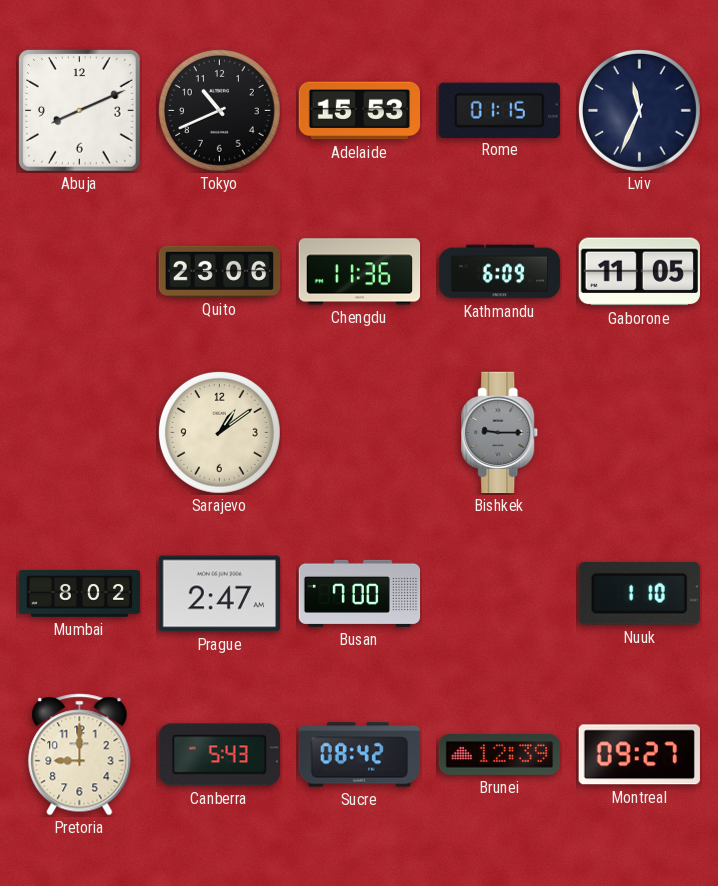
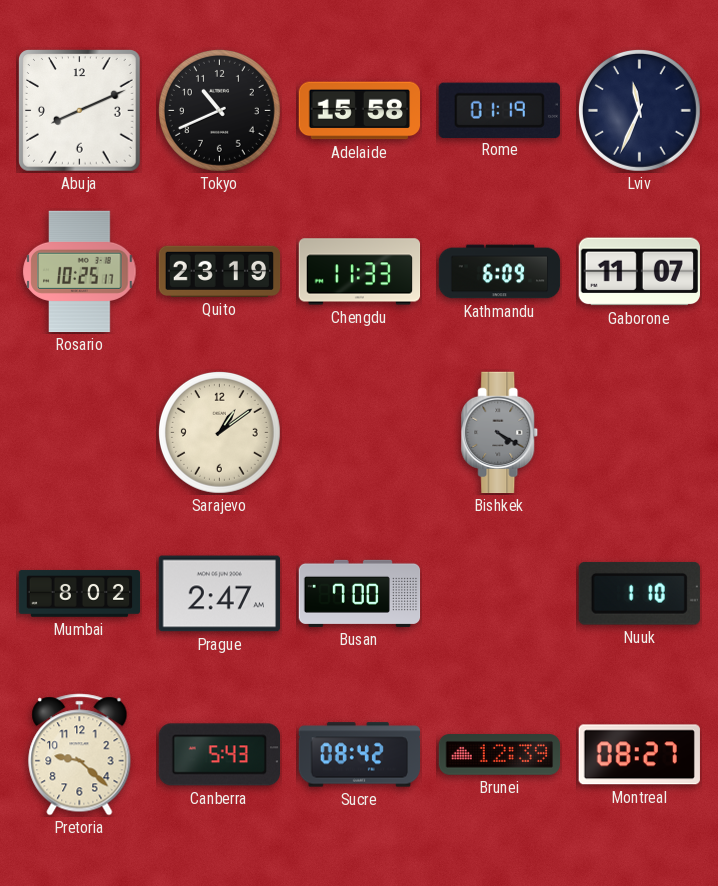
Adelaide: 15:53 -> 15:58
Rome: 01:15 -> 01:19
Rosario: none -> 10:25
Quito: 23:06 -> 23:19
Chengdu: 11:36 -> 11:33
Gaborone: 11:05 -> 11:07
Bishkek: 9:15 -> 4:20
Pretoria: 9:00 -> 9:22
Montreal: 09:27 -> 08:27
